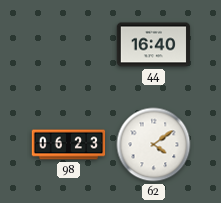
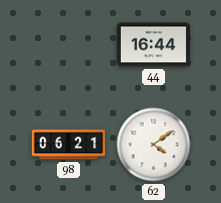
44: 16:40 -> 16:44
98: 06:23 -> 06:21
